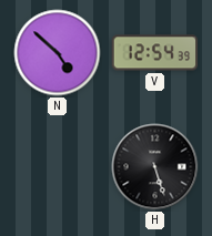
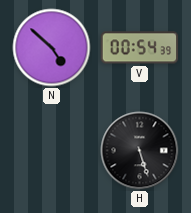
V: 12:54 -> 00:54
